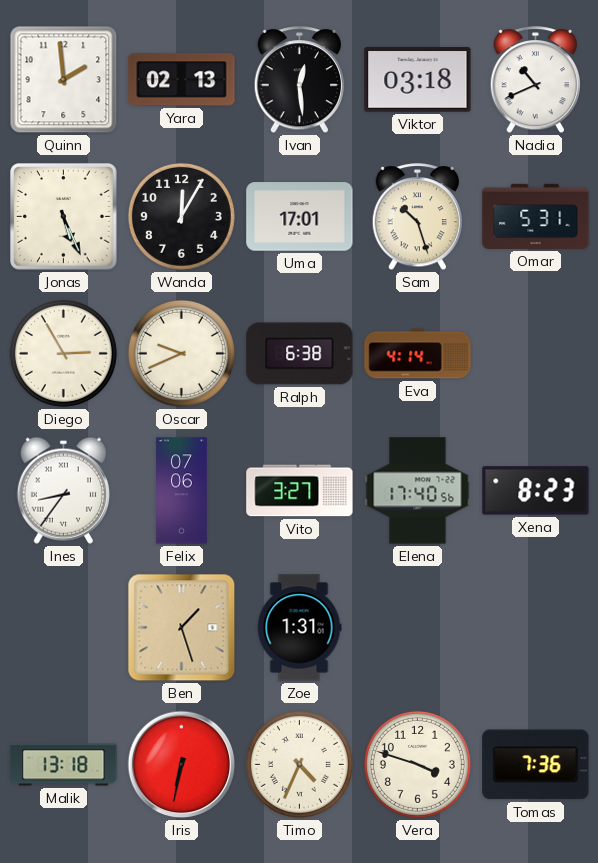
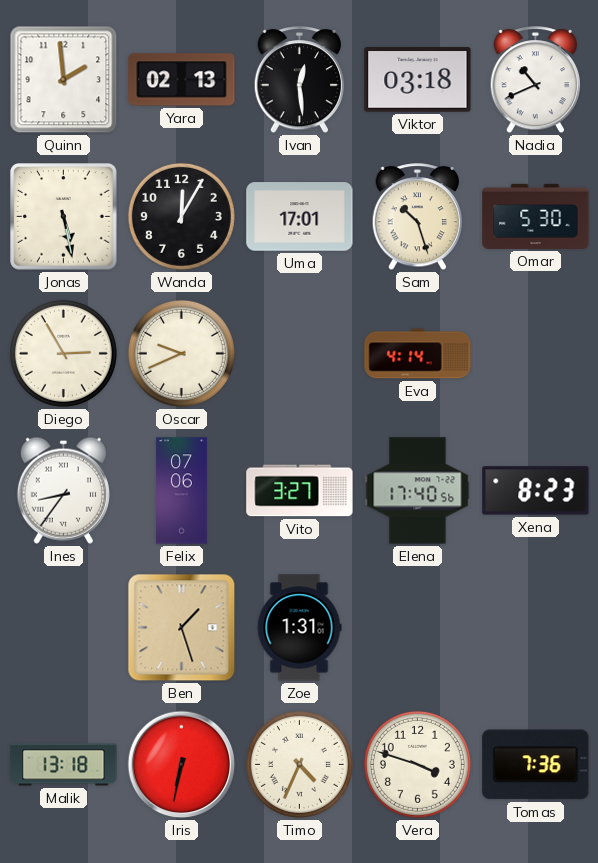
Jonas: 5:26 -> 5:28
Omar: 5:31 -> 5:30
Ralph: 6:38 -> none
